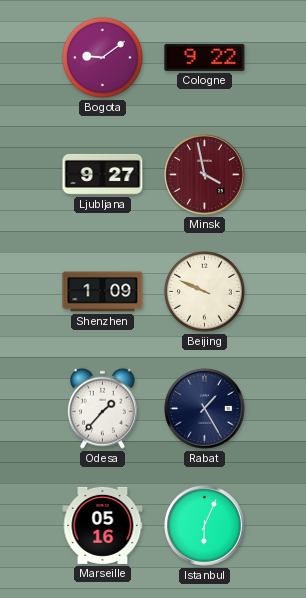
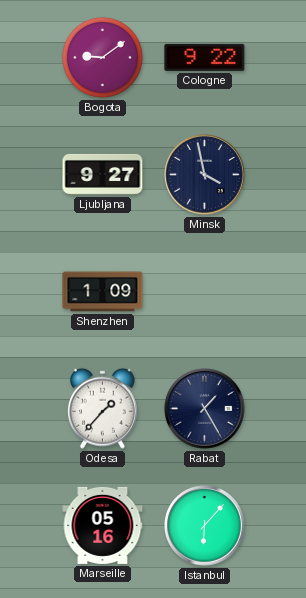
Minsk dial: burgundy -> navy
Beijing: 9:49 -> none
Istanbul: 6:04 -> 6:07
